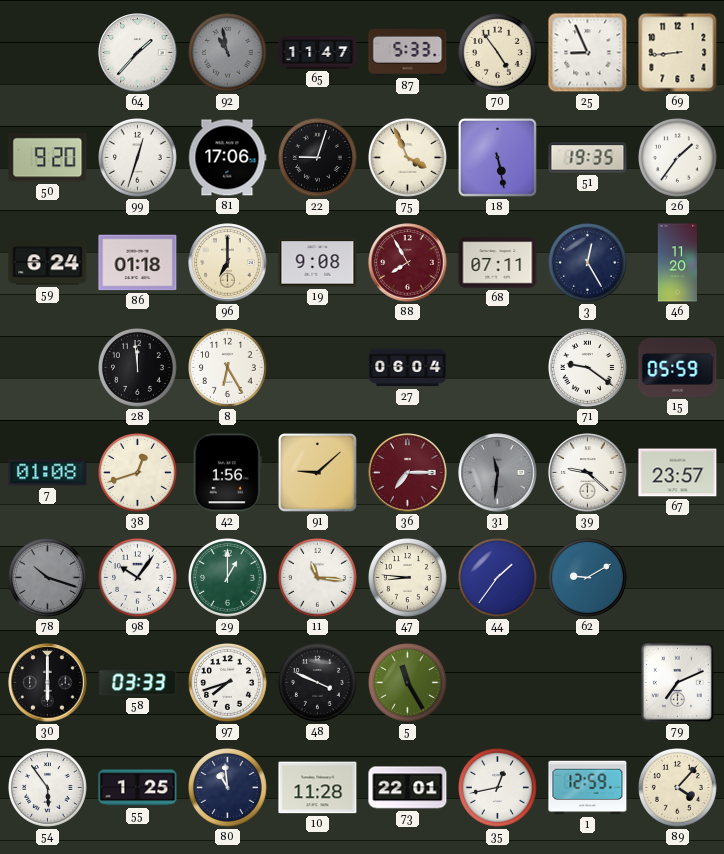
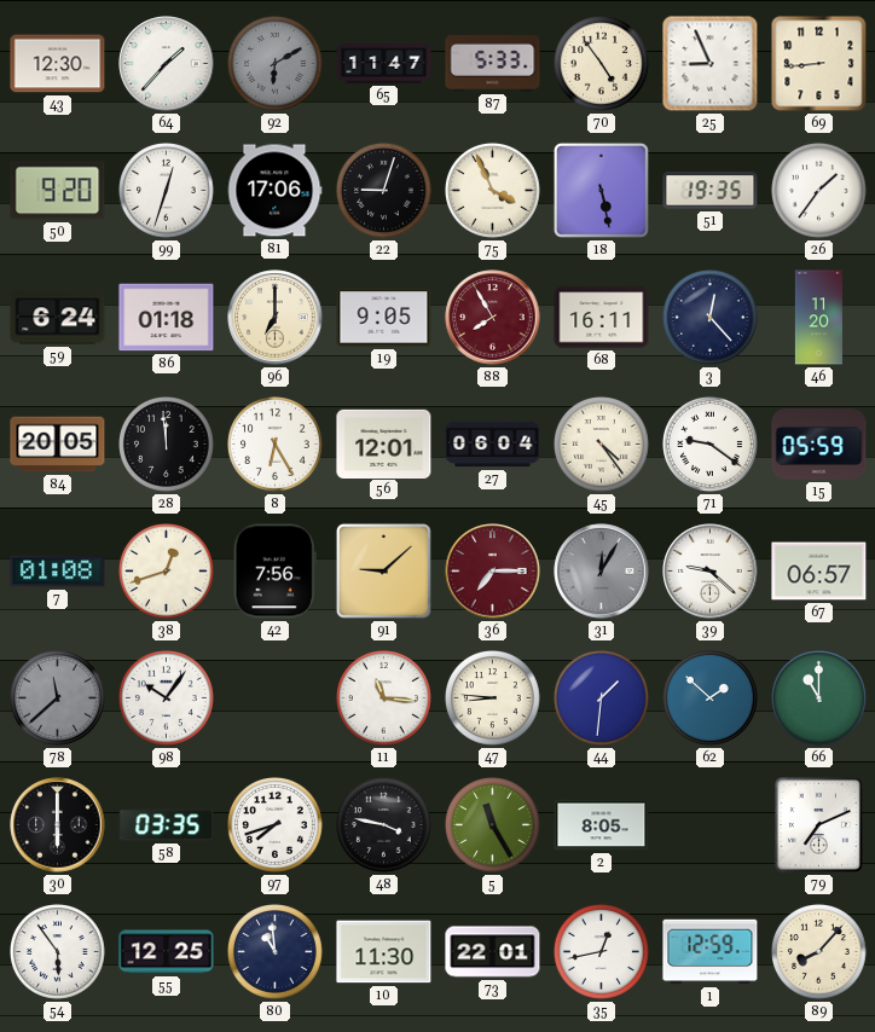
43: none -> 12:30
92: 10:58 -> 6:10
19: 9:08 -> 9:05
68: 07:11 -> 16:11
3: 12:25 -> 12:23
84: none -> 20:05
56: none -> 12:01
45: none -> 4:24
42: 1:56 -> 7:56
31: 11:31 -> 12:05
67: 23:57 -> 06:57
78: 10:18 -> 11:38
29: 1:00 -> none
44: 1:36 -> 1:31
62: 9:10 -> 1:52
66: none -> 11:00
58: 03:33 -> 03:35
48: 3:49 -> 3:47
2: none -> 8:05
55: 1:25 -> 12:25
10: 11:28 -> 11:30
89: 4:07 -> 8:07
